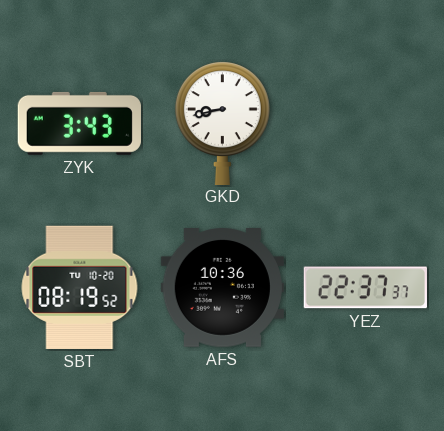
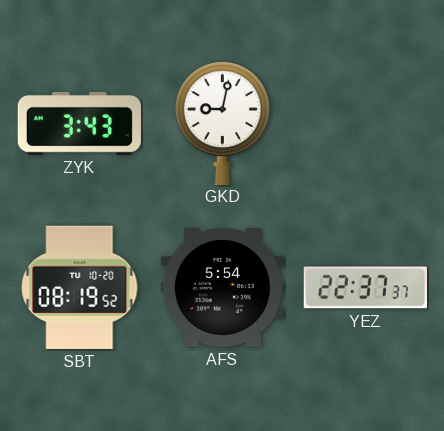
GKD: 8:43 -> 9:02
AFS: 10:36 -> 5:54
